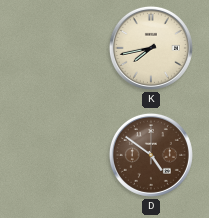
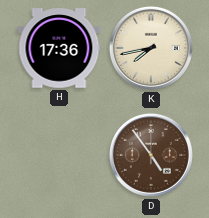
H: none -> 17:36
D: 4:51 -> 4:54
